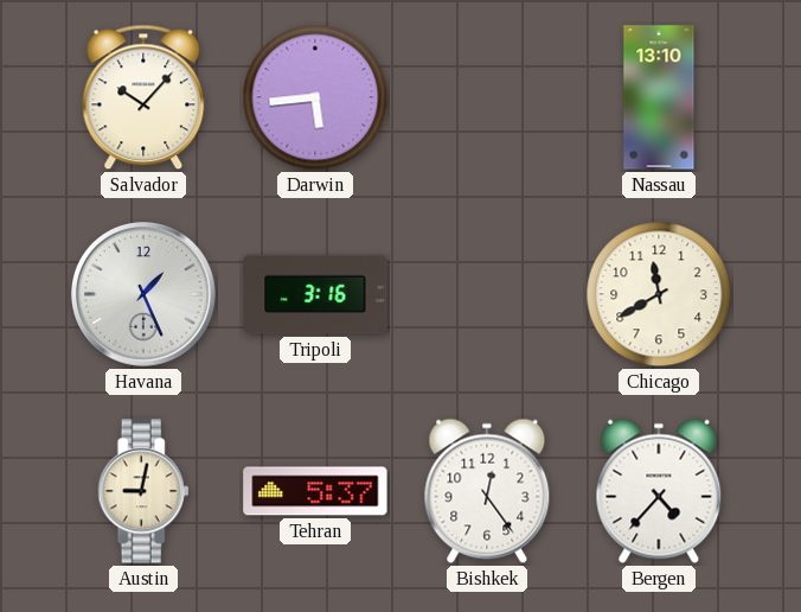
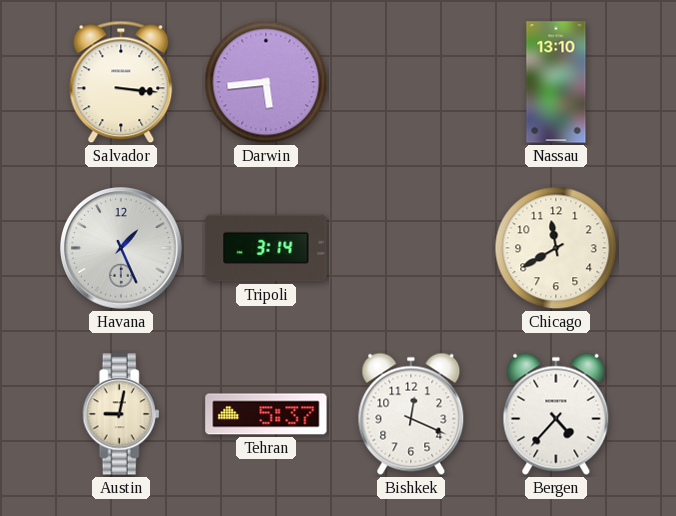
Salvador: 10:07 -> 3:16
Tripoli: 3:16 -> 3:14
Bishkek: 12:24 -> 12:19
